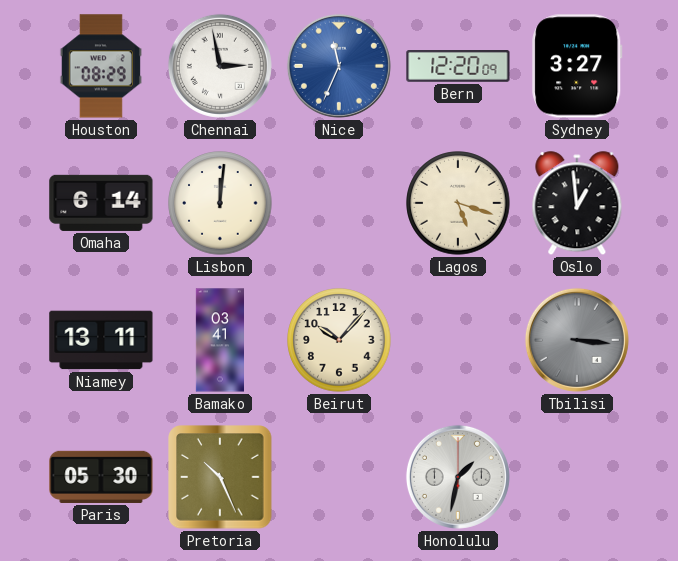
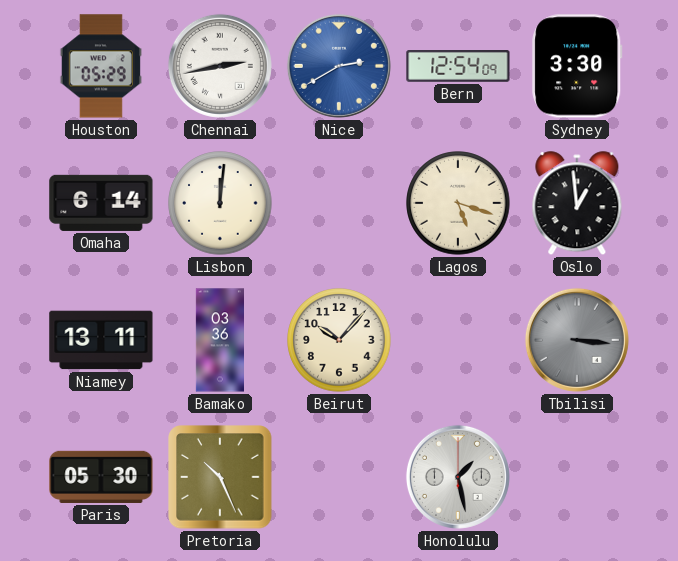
Houston: 08:29 -> 05:29
Chennai: 2:58 -> 2:43
Nice: 11:34 -> 2:40
Bern: 12:20 -> 12:54
Sydney: 3:27 -> 3:30
Bamako: 03:41 -> 03:36
Honolulu: 1:32 -> 1:28
